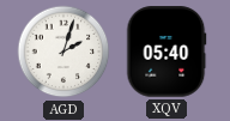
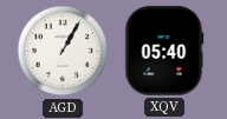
AGD: 2:03 -> 1:05
